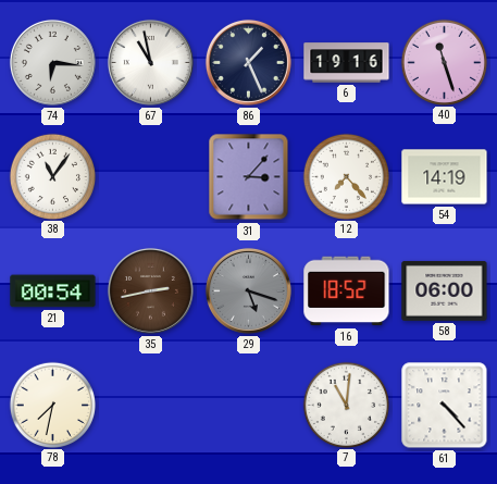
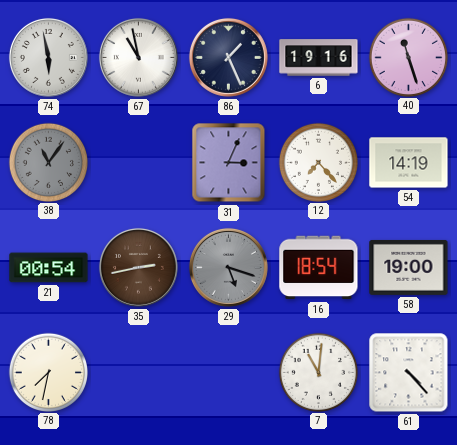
74: 6:16 -> 5:58
38 dial: white -> grey
31: 3:07 -> 3:04
16: 18:52 -> 18:54
58: 06:00 -> 19:00
